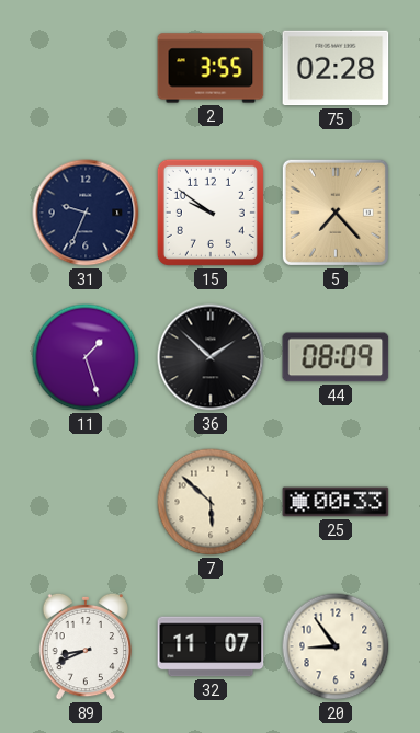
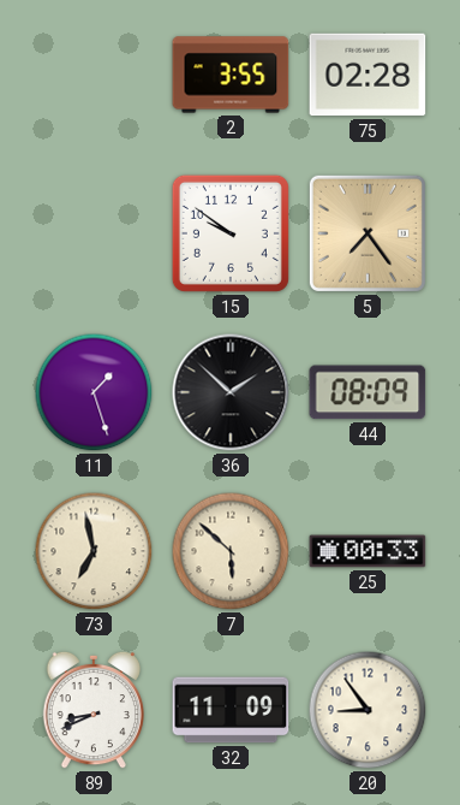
31: 9:34 -> none
5: 7:23 -> 7:24
73: none -> 6:58
32: 11:07 -> 11:09
